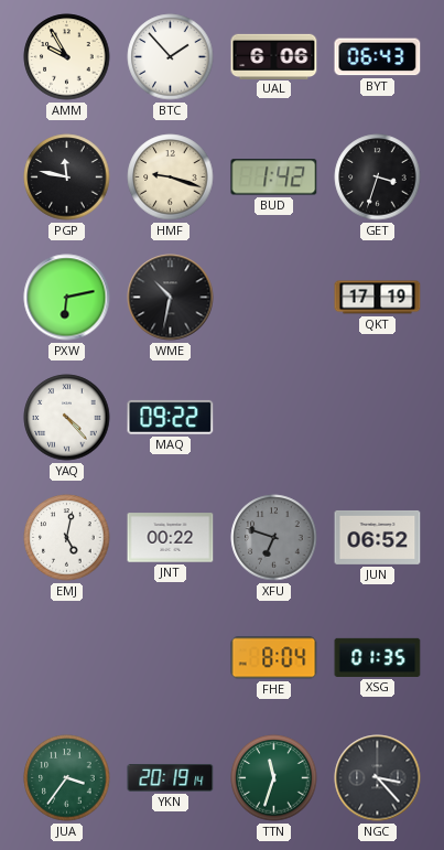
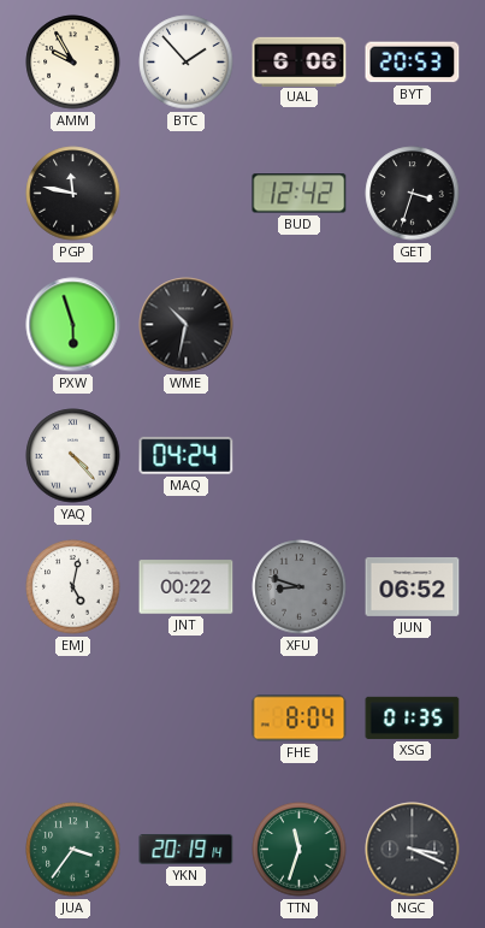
BYT: 06:43 -> 20:53
HMF: 9:18 -> none
BUD: 1:42 -> 12:42
PXW: 6:13 -> 5:57
QKT: 17:19 -> none
MAQ: 09:22 -> 04:24
XFU: 6:48 -> 8:48
NGC: 3:23 -> 3:19
